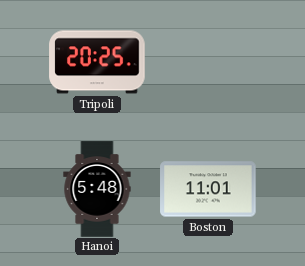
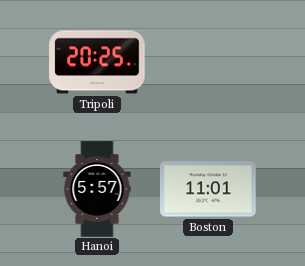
Hanoi: 5:48 -> 5:57
